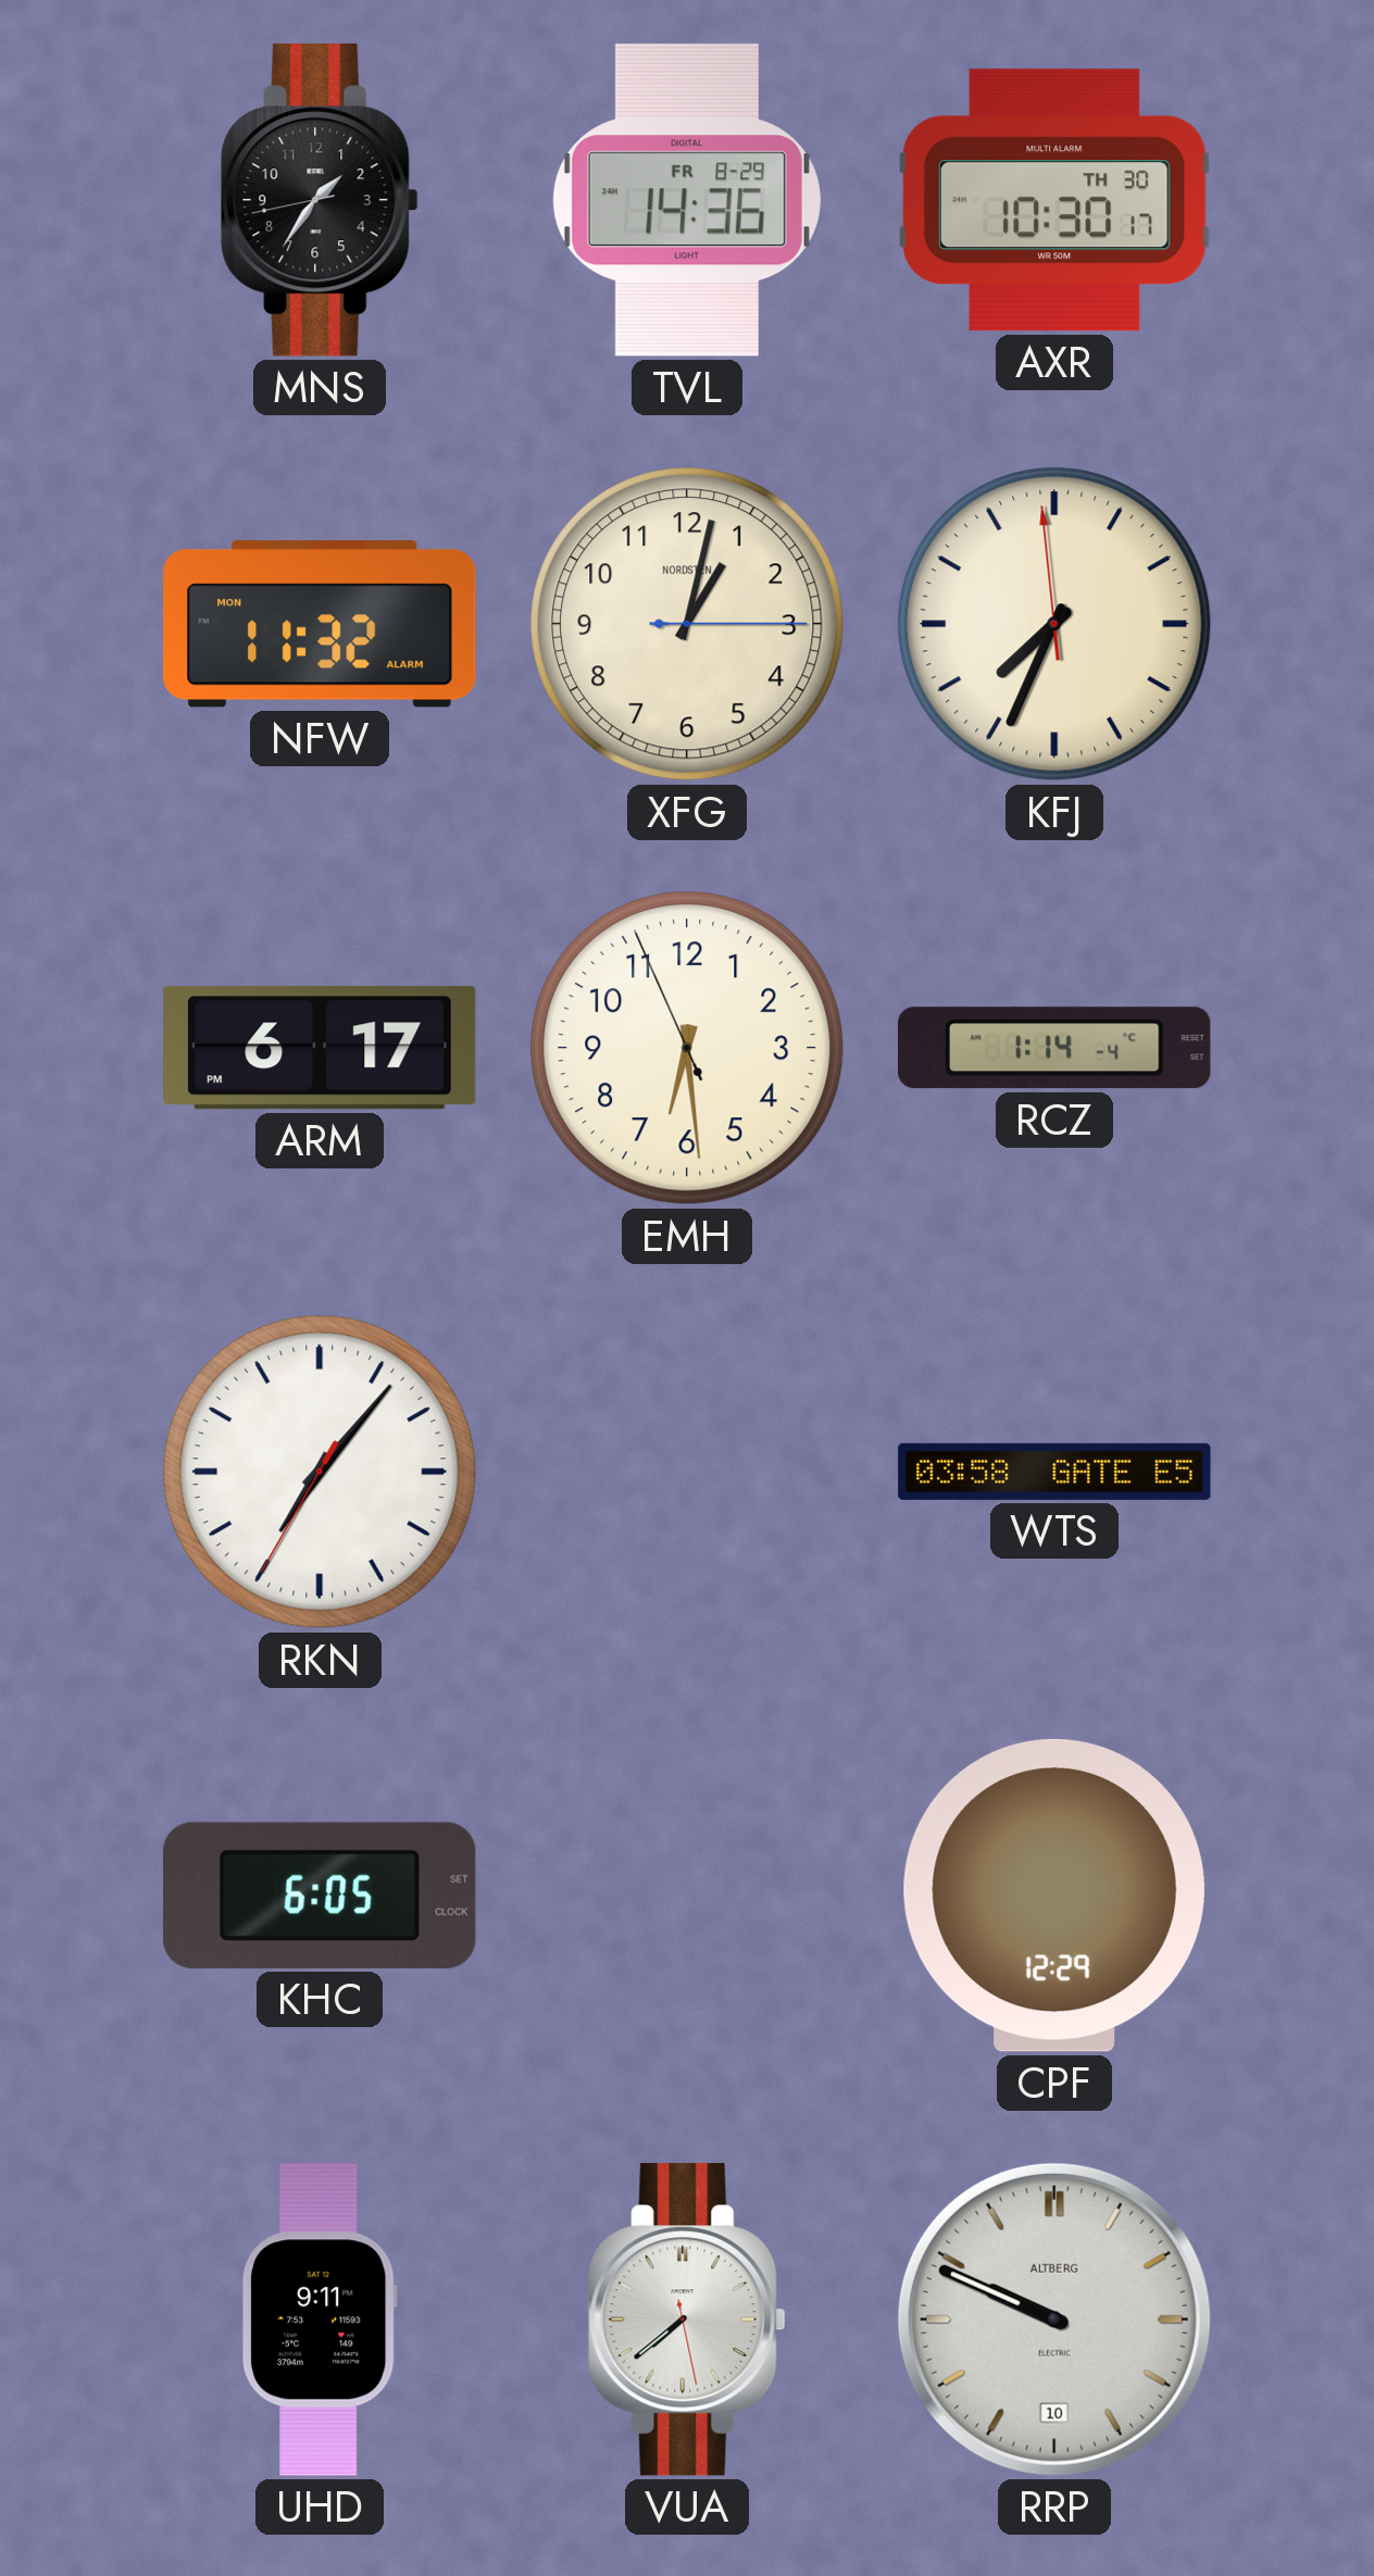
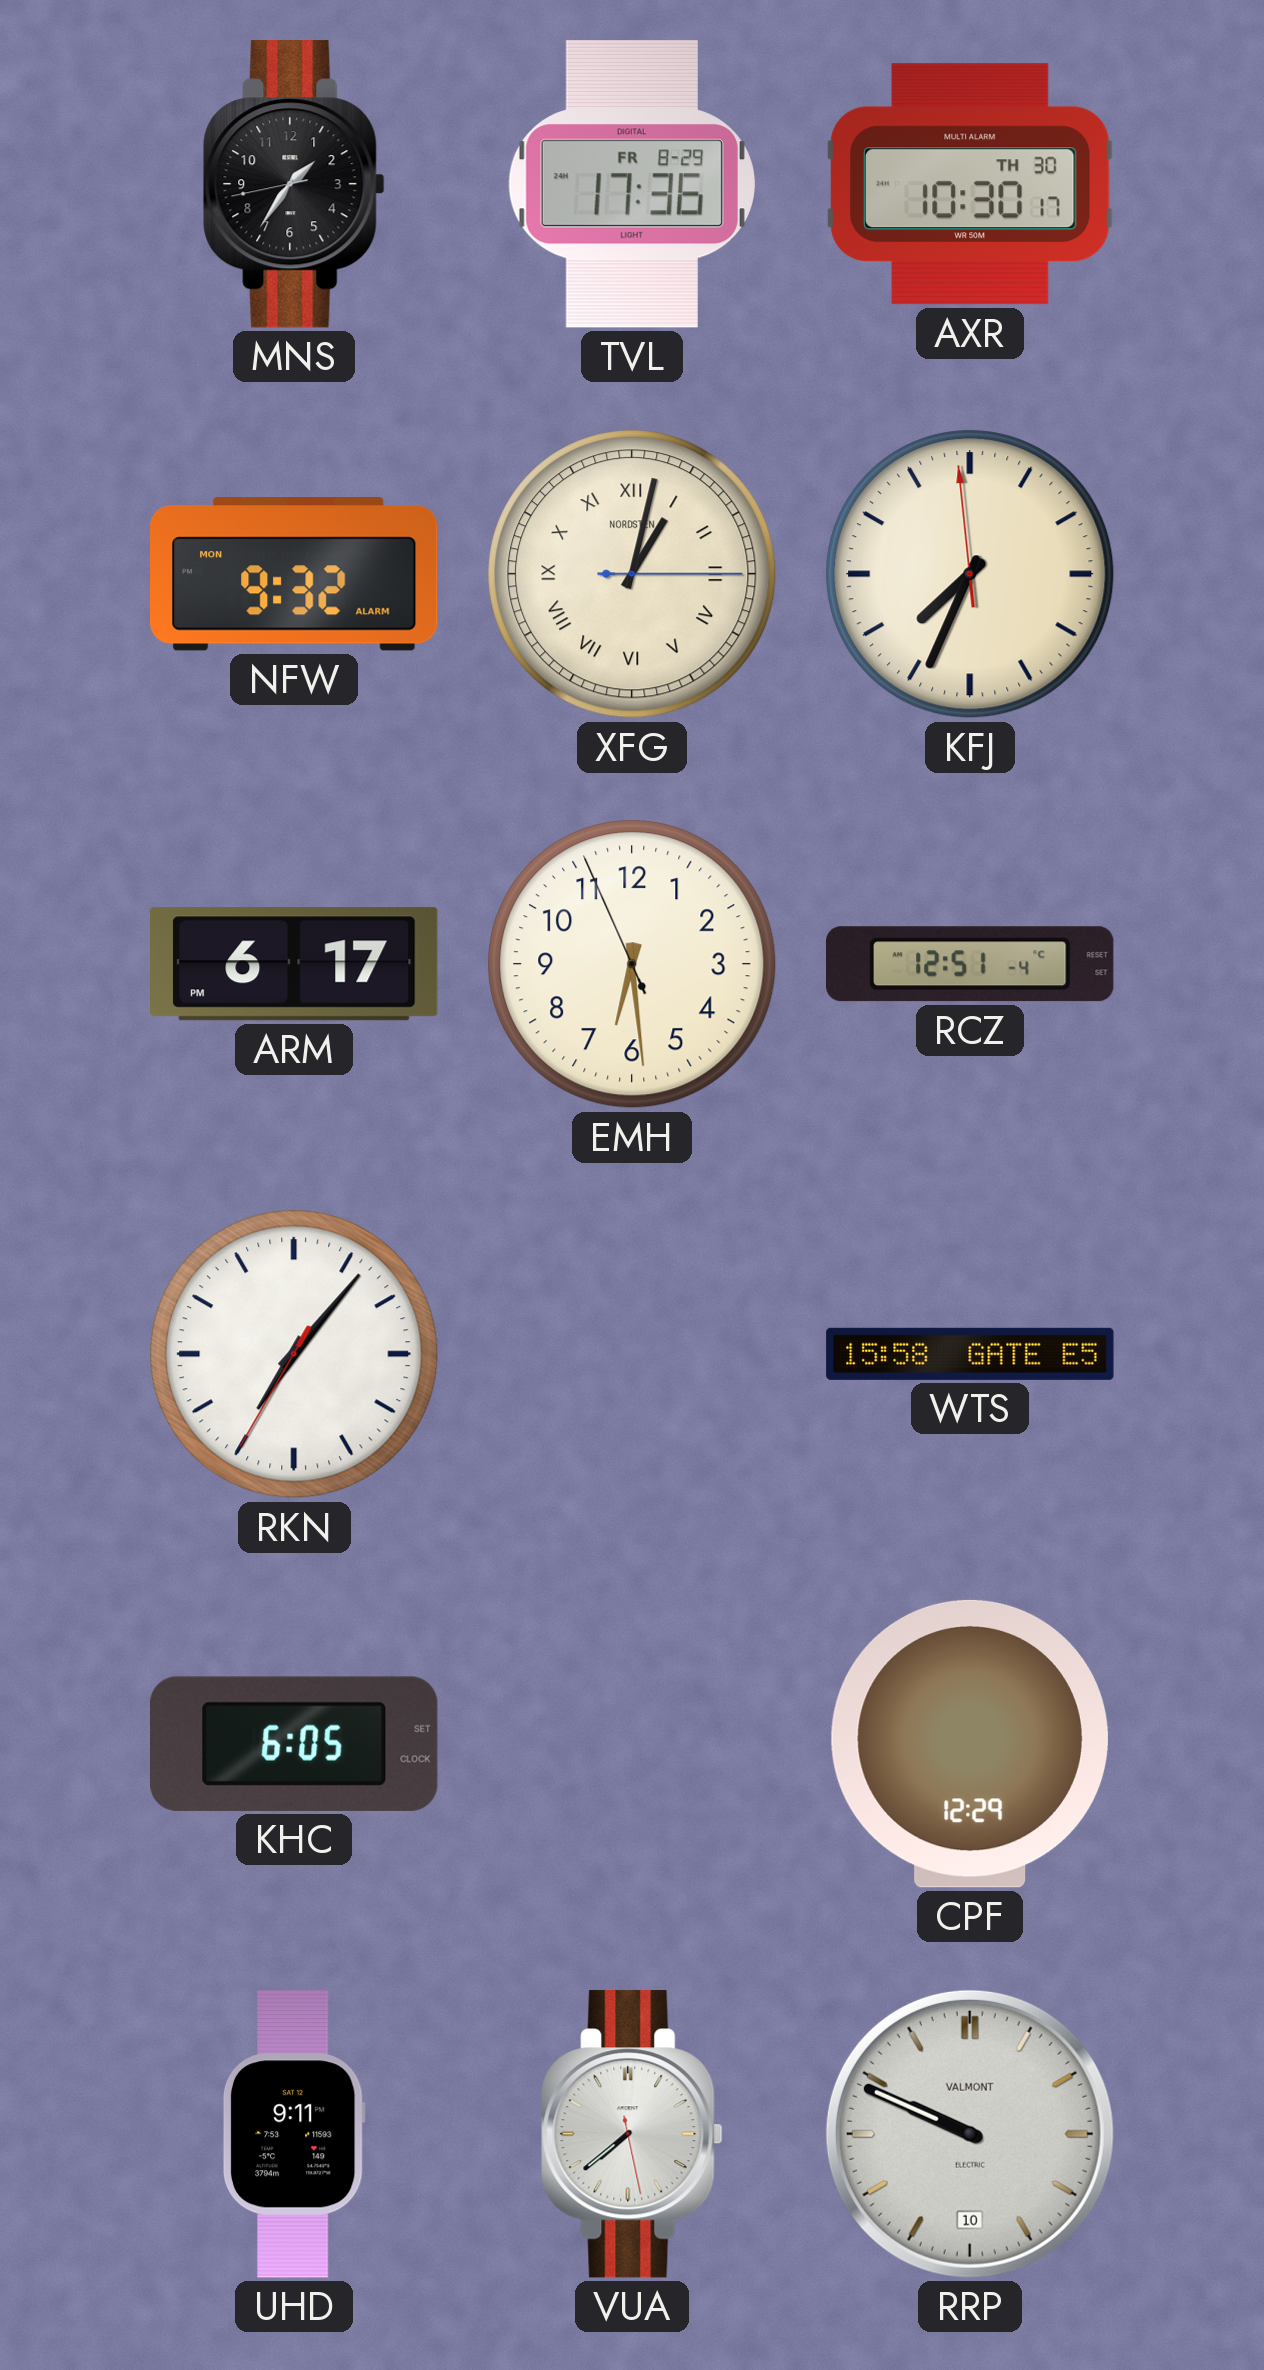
TVL: 14:36 -> 17:36
NFW: 11:32 -> 9:32
XFG numerals: Arabic -> Roman
RCZ: 1:14 -> 12:51
WTS: 03:58 -> 15:58
RRP brand: ALTBERG -> VALMONT
